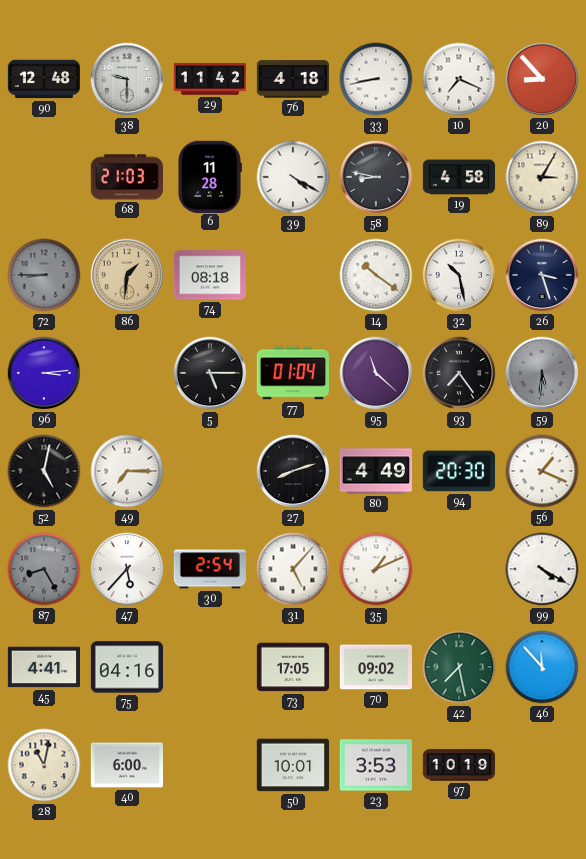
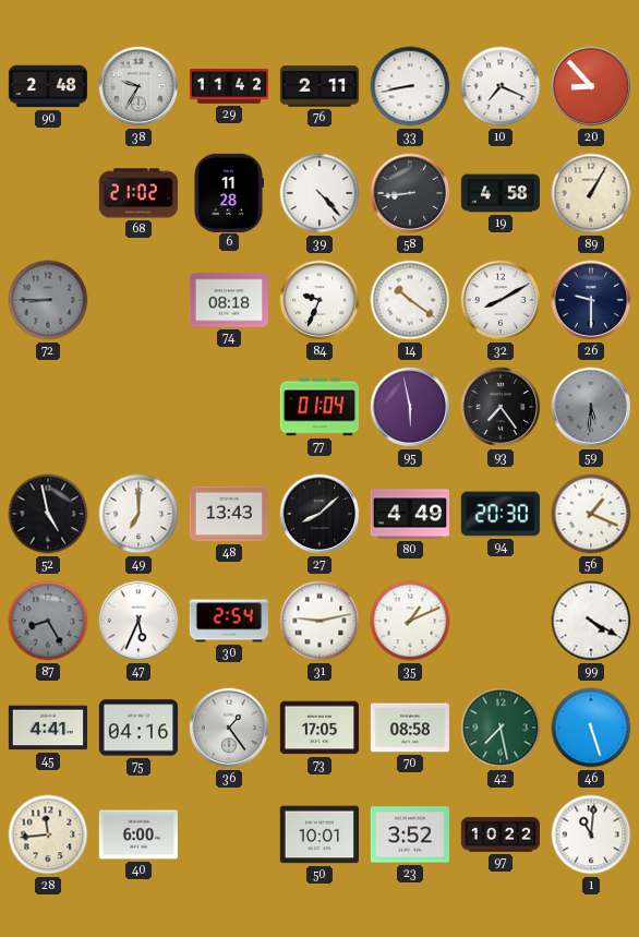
90: 12:48 -> 2:48
38: 9:30 -> 9:35
76: 4:18 -> 2:11
68: 21:03 -> 21:02
39: 4:20 -> 4:23
58: 8:47 -> 8:44
89: 3:05 -> 1:05
86: 1:31 -> none
84: none -> 9:34
32: 10:28 -> 8:10
26: 3:27 -> 9:30
96: 3:14 -> none
5: 5:15 -> none
95: 11:22 -> 5:58
52: 5:02 -> 4:58
49: 7:15 -> 7:00
48: none -> 13:43
27: 8:12 -> 8:08
47: 5:37 -> 5:34
31: 5:07 -> 9:13
36: none -> 1:24
70: 09:02 -> 08:58
46: 11:53 -> 5:27
28: 11:02 -> 11:44
23: 3:53 -> 3:52
97: 10:19 -> 10:22
1: none -> 11:01
